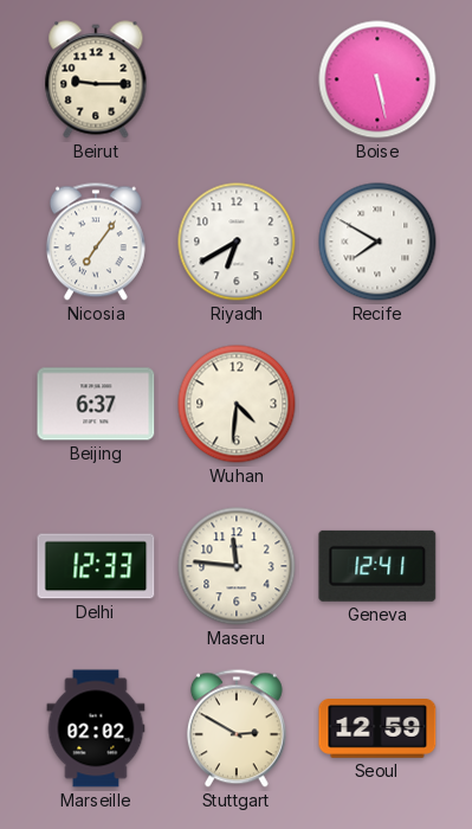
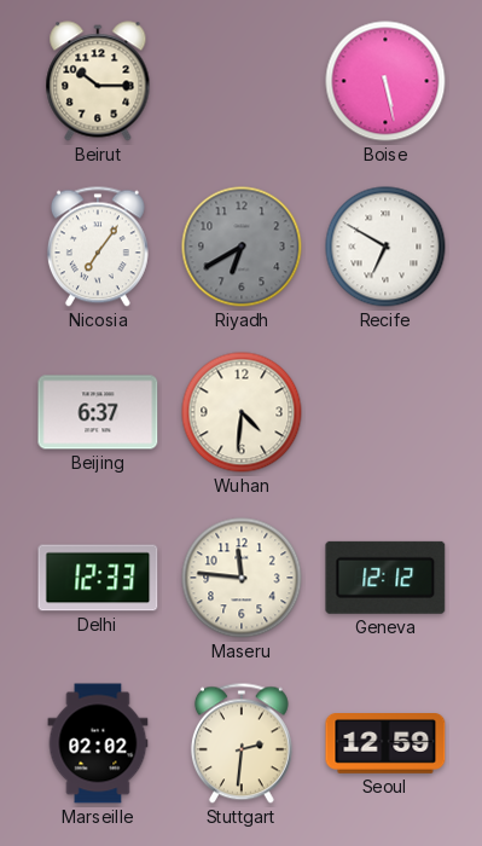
Beirut: 9:15 -> 10:15
Riyadh dial: white -> grey
Recife: 7:50 -> 6:50
Geneva: 12:41 -> 12:12
Stuttgart: 2:50 -> 2:31
